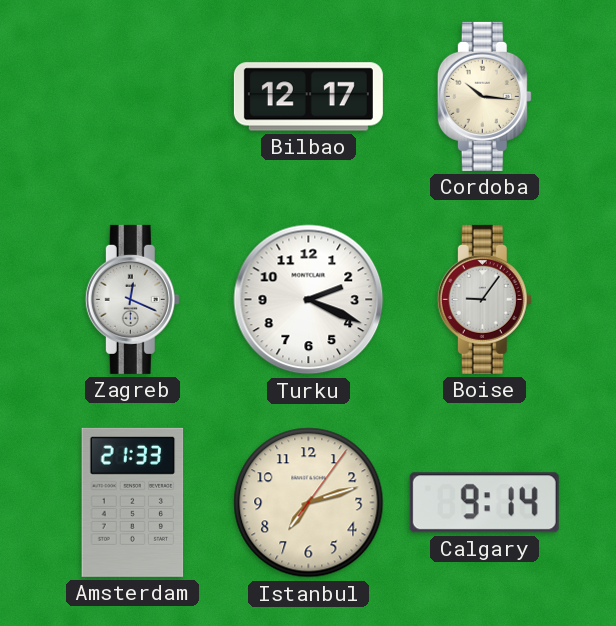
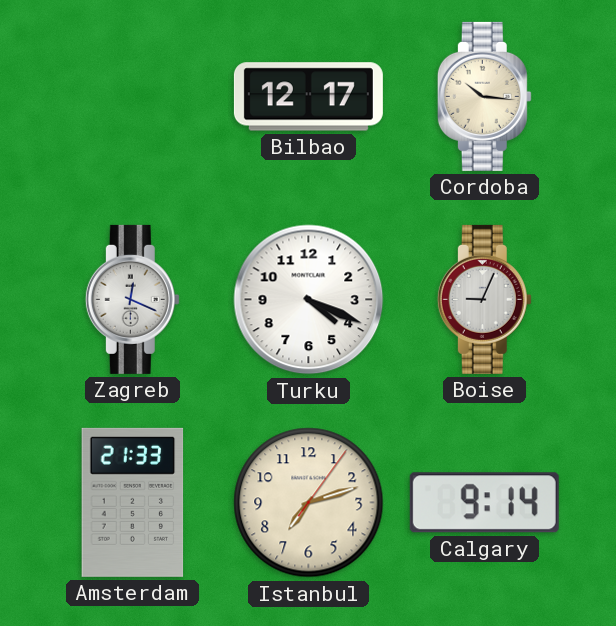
Turku: 2:19 -> 4:19
Boise: 9:06 -> 9:04
